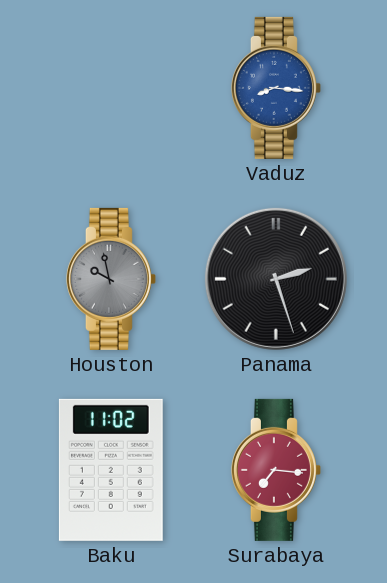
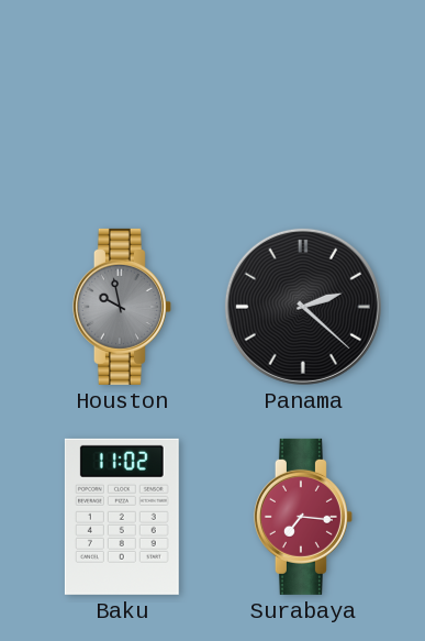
Vaduz: 8:16 -> none
Panama: 2:27 -> 2:22
